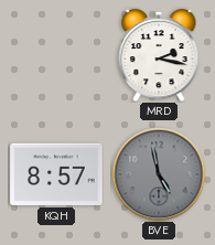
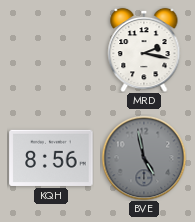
KQH: 8:57 -> 8:56
